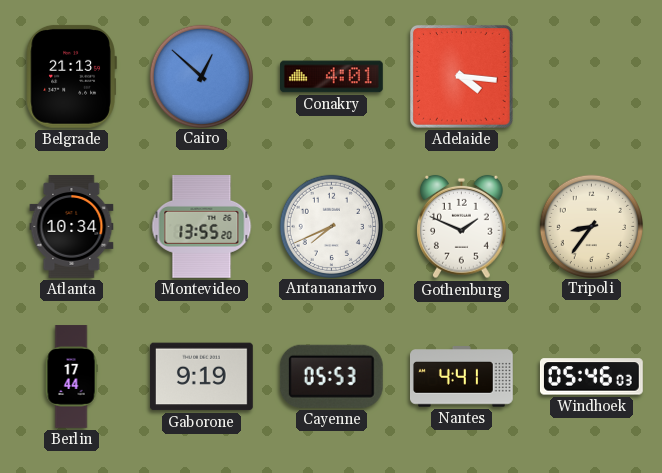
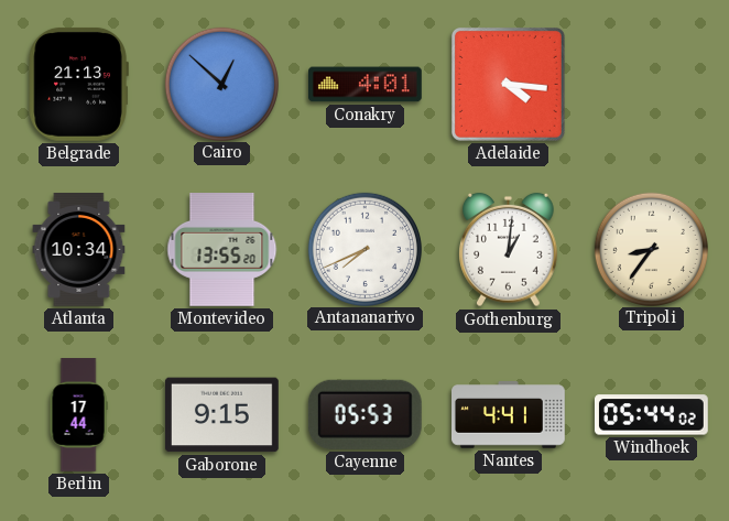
Gothenburg: 1:49 -> 1:01
Gaborone: 9:19 -> 9:15
Windhoek: 05:46 -> 05:44
